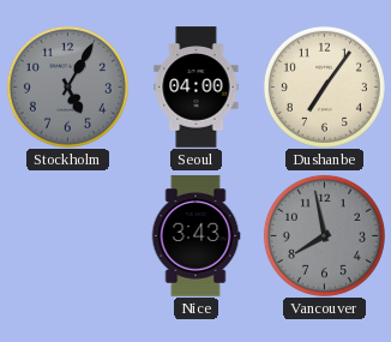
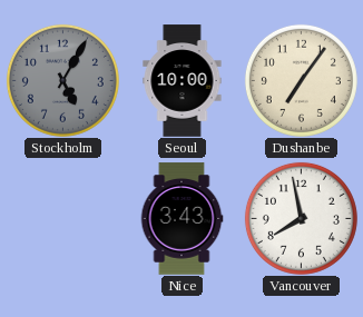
Seoul: 04:00 -> 10:00
Vancouver dial: grey -> white
